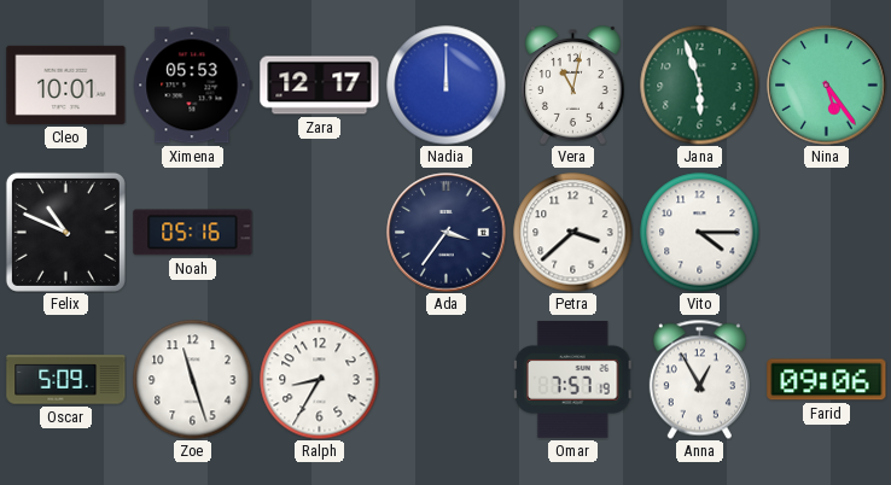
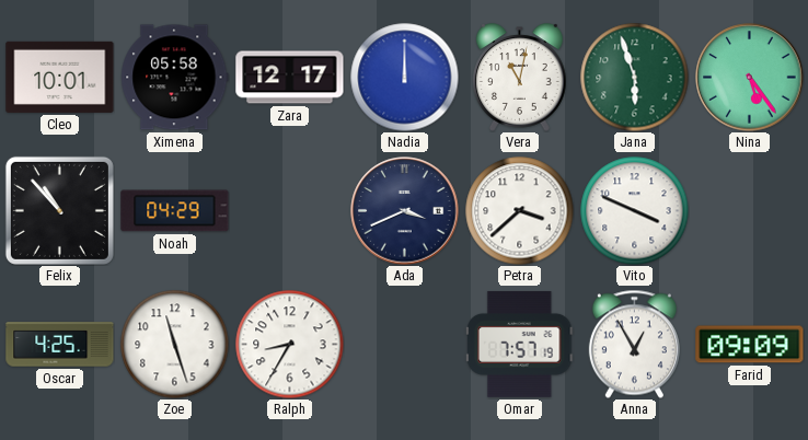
Ximena: 05:53 -> 05:58
Felix: 10:49 -> 10:53
Noah: 05:16 -> 04:29
Ada: 3:36 -> 3:41
Vito: 4:15 -> 3:49
Oscar: 5:09 -> 4:25
Farid: 09:06 -> 09:09
